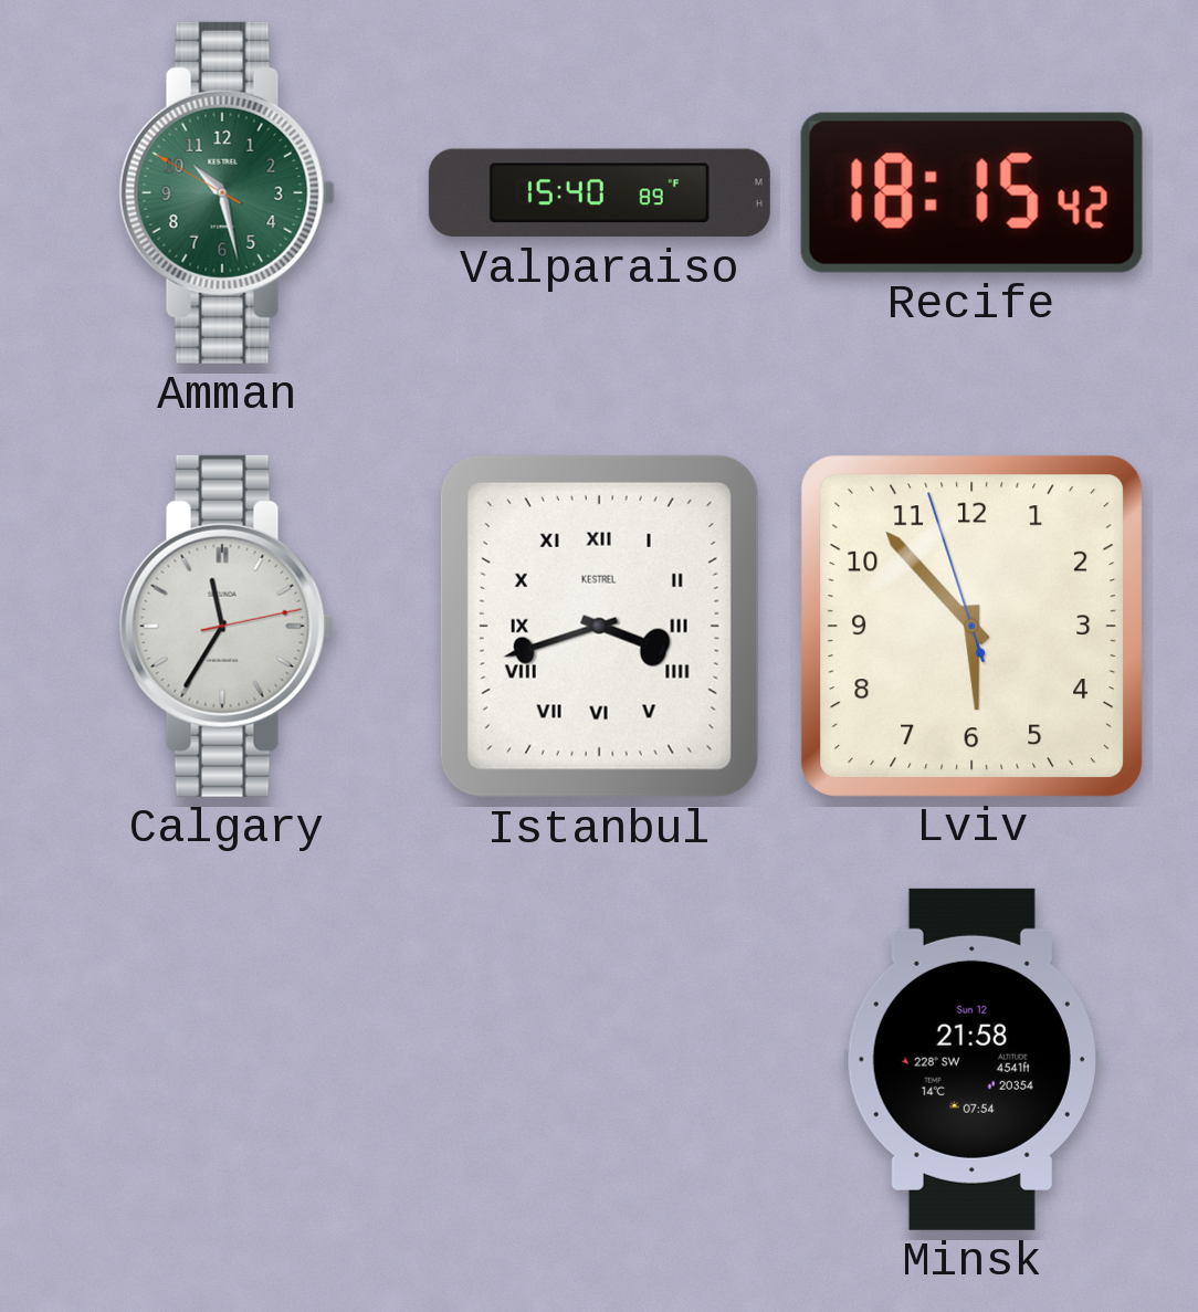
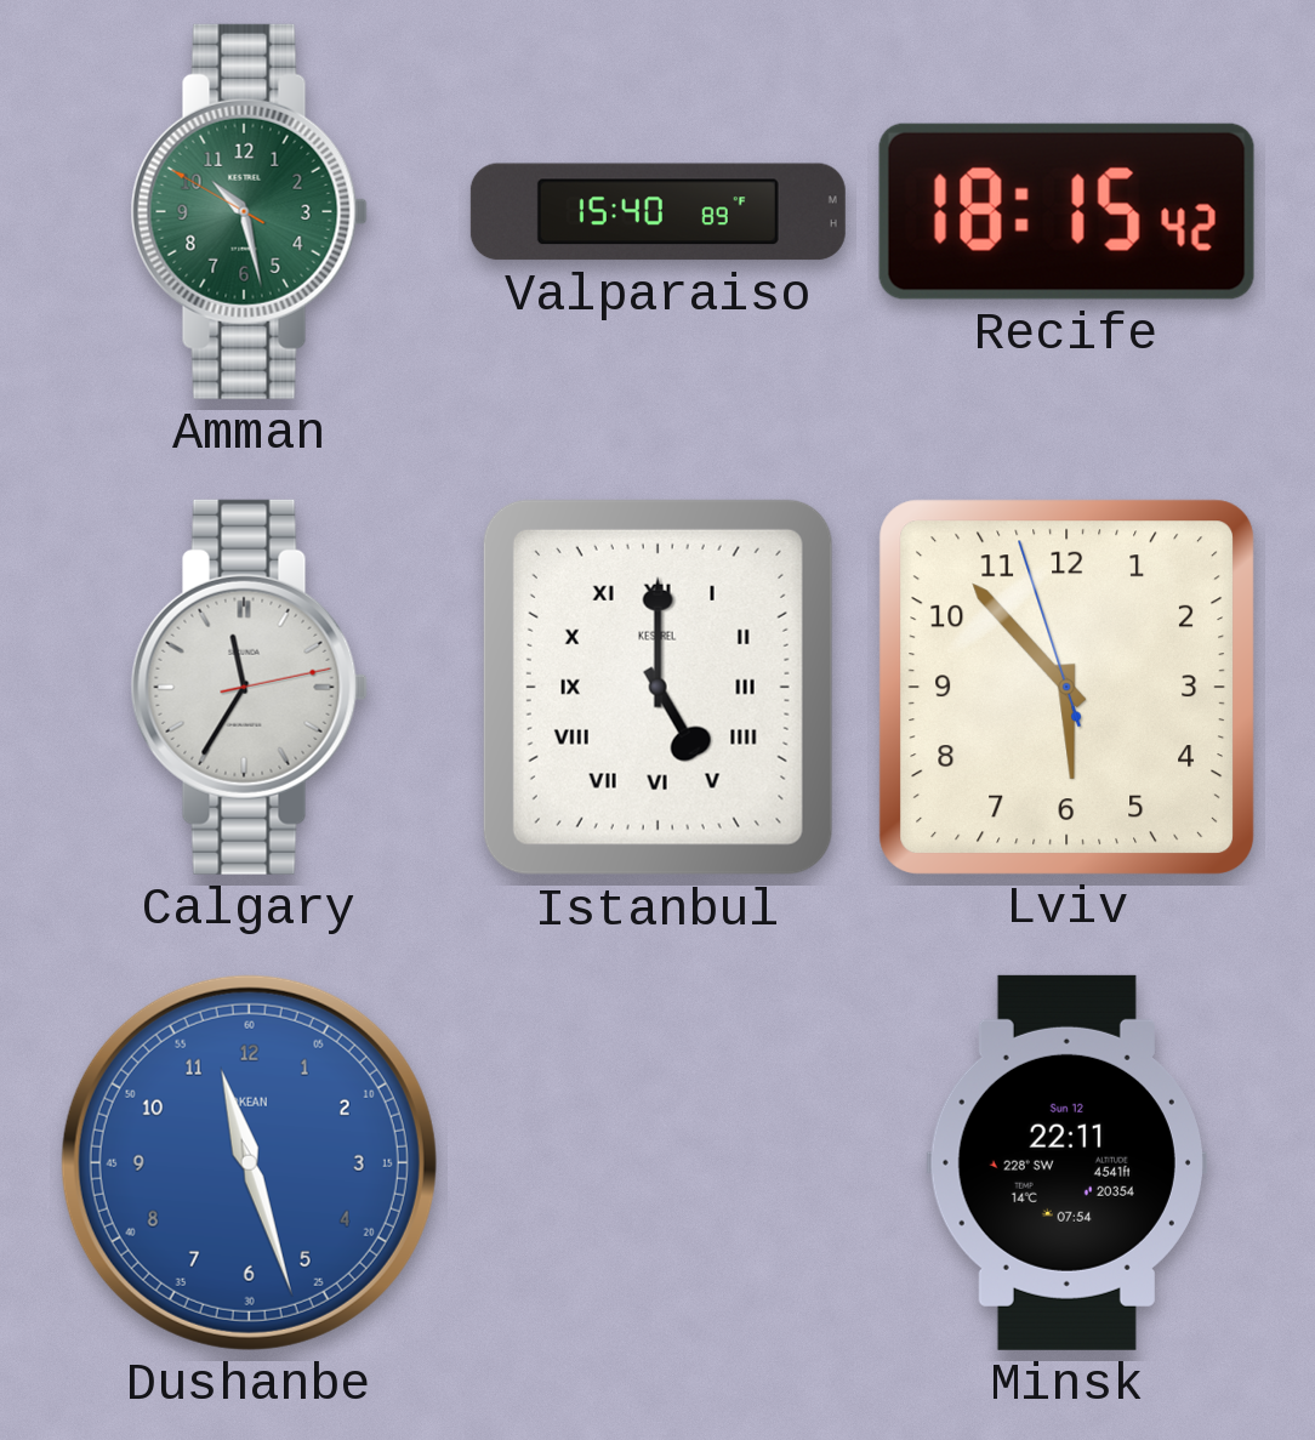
Istanbul: 3:42 -> 5:00
Dushanbe: none -> 11:27
Minsk: 21:58 -> 22:11
